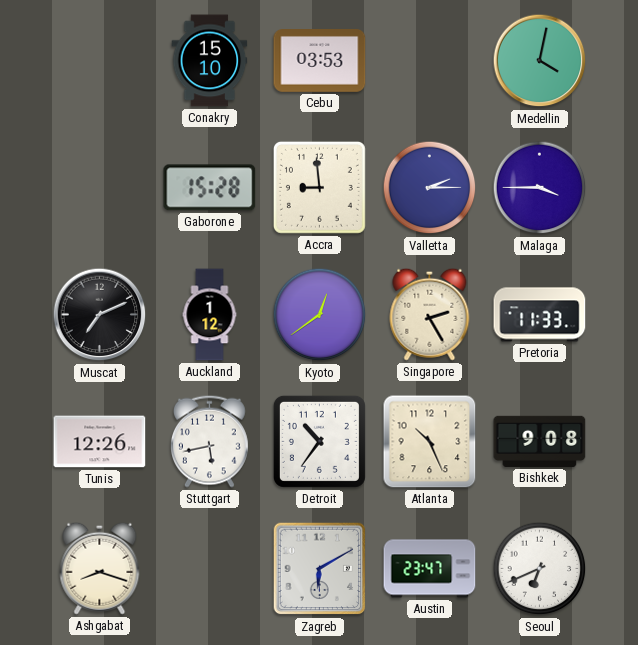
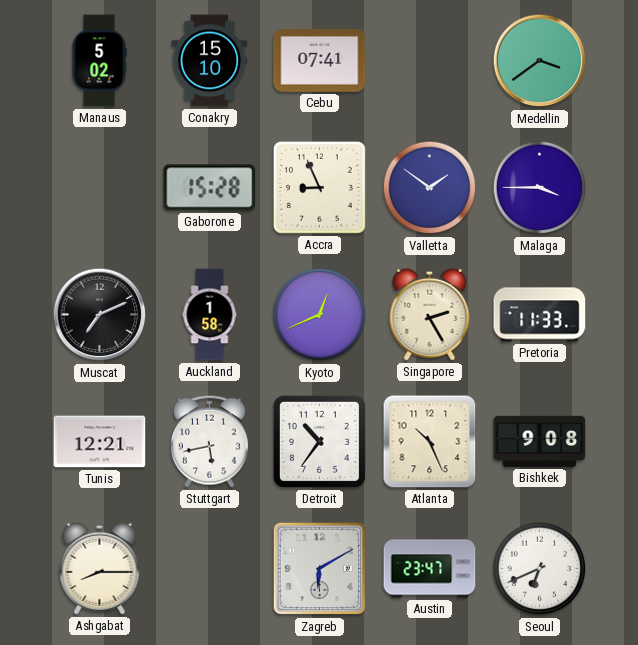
Manaus: none -> 5:02
Cebu: 03:53 -> 07:41
Medellin: 4:02 -> 3:39
Accra: 8:59 -> 8:56
Valletta: 2:15 -> 1:51
Auckland: 1:12 -> 1:58
Kyoto: 12:39 -> 12:41
Tunis: 12:26 -> 12:21
Ashgabat: 8:18 -> 8:15
